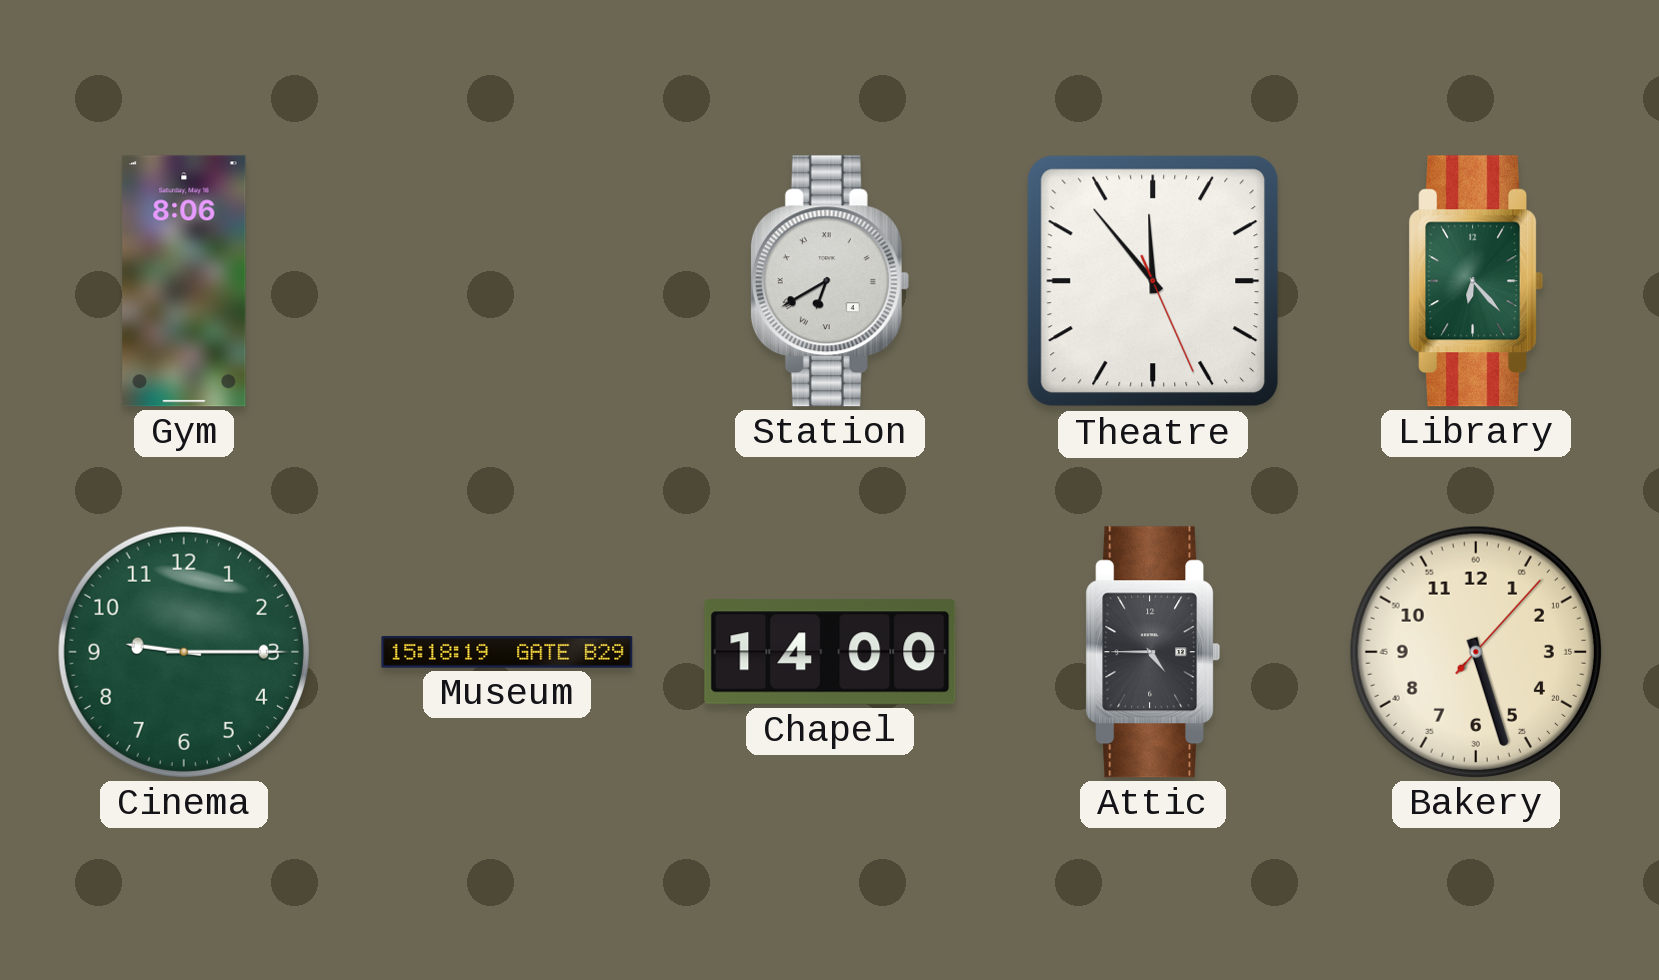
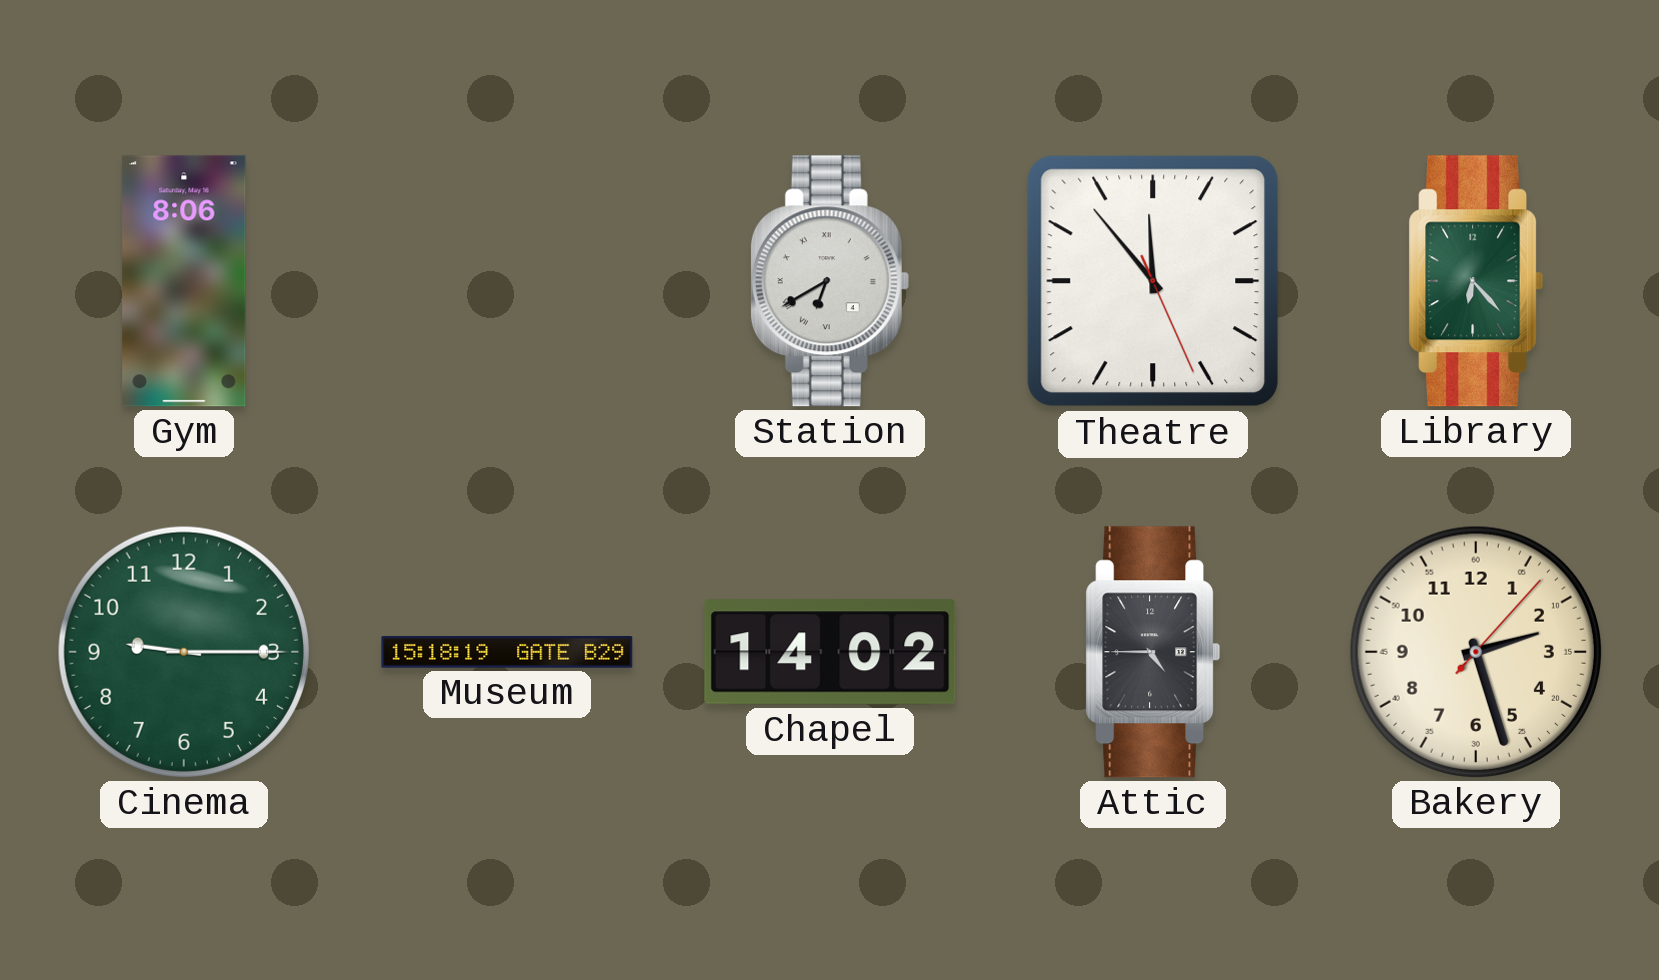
Chapel: 14:00 -> 14:02
Bakery: 5:27 -> 2:27
